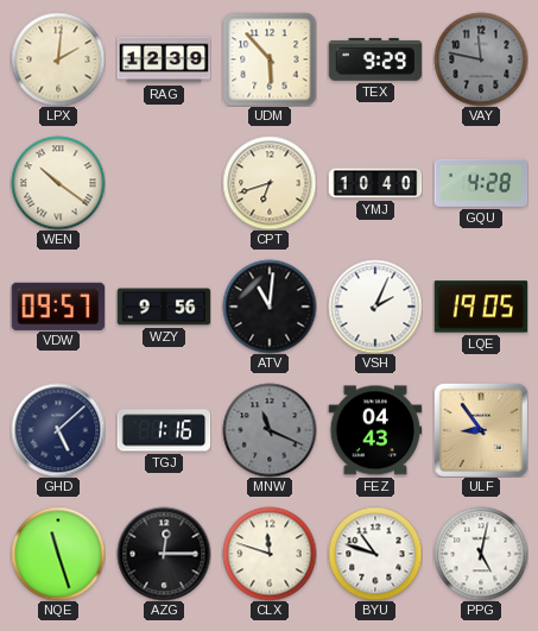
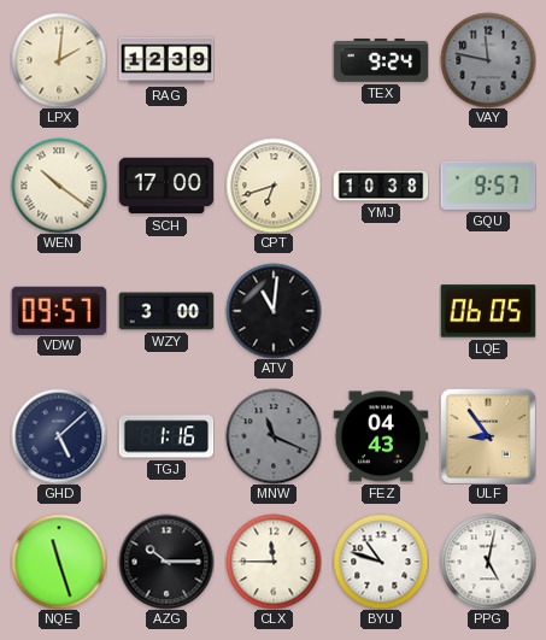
UDM: 5:53 -> none
TEX: 9:29 -> 9:24
SCH: none -> 17:00
YMJ: 10:40 -> 10:38
GQU: 4:28 -> 9:57
WZY: 9:56 -> 3:00
VSH: 2:04 -> none
LQE: 19:05 -> 06:05
AZG: 12:15 -> 10:15
CLX: 11:48 -> 11:45
